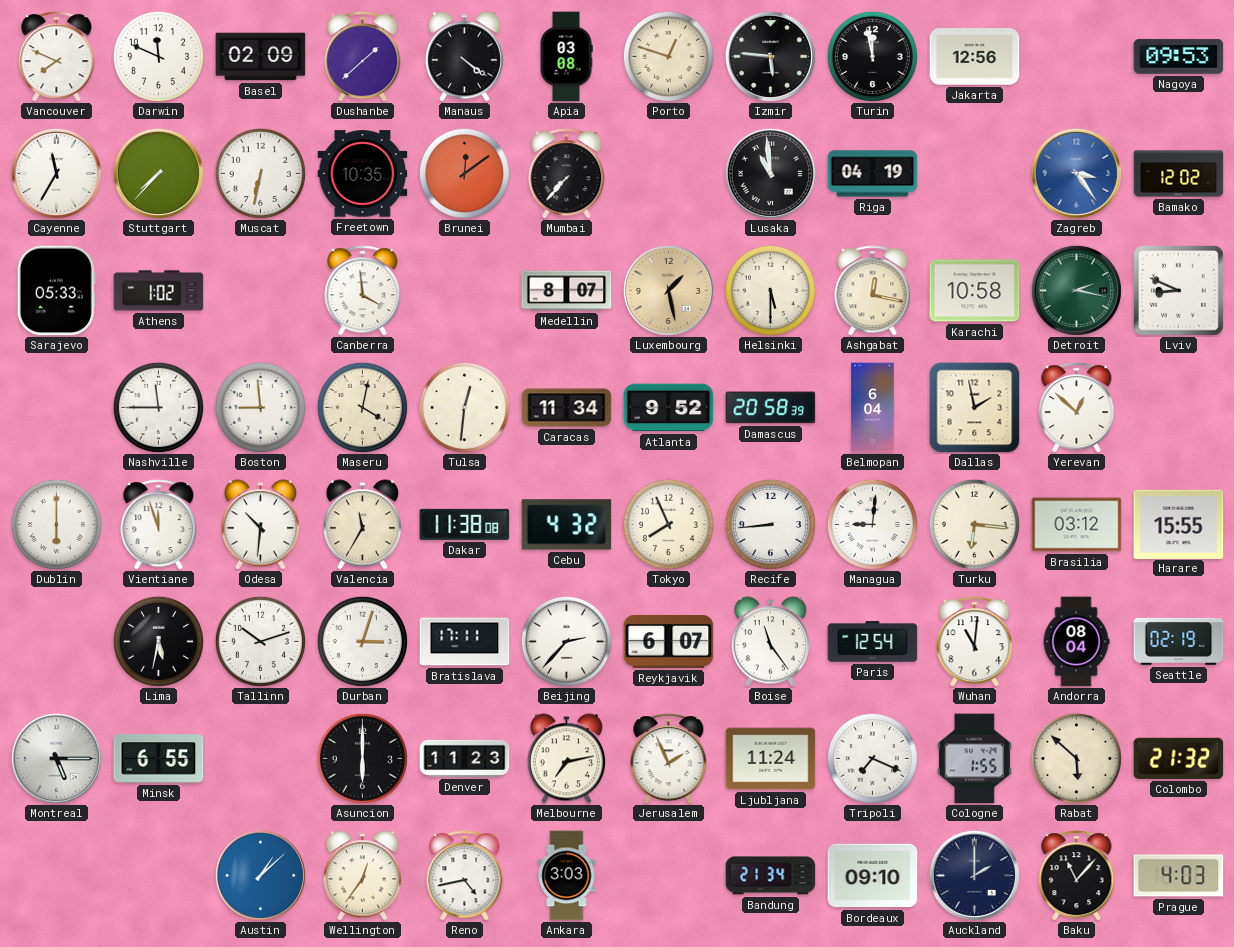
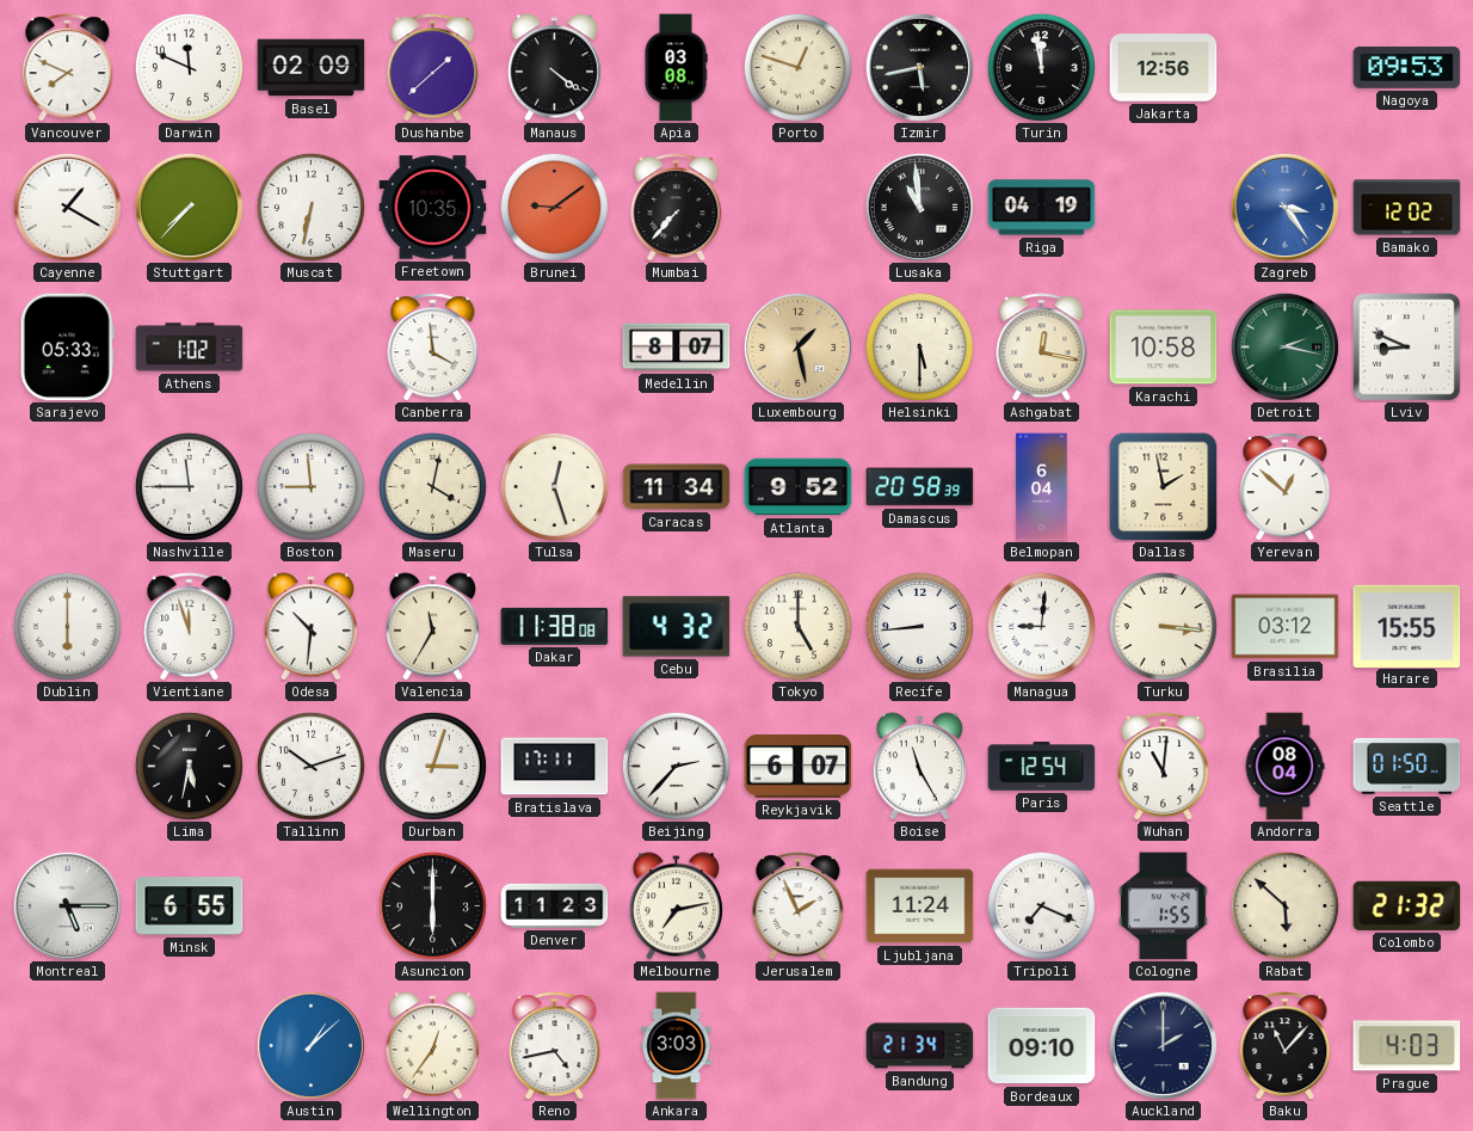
Izmir: 5:46 -> 5:43
Cayenne: 11:35 -> 1:20
Brunei: 12:09 -> 9:09
Tulsa: 12:31 -> 12:27
Tokyo: 7:56 -> 5:00
Turku: 6:16 -> 3:16
Boise: 11:24 -> 11:25
Seattle: 02:19 -> 01:50
